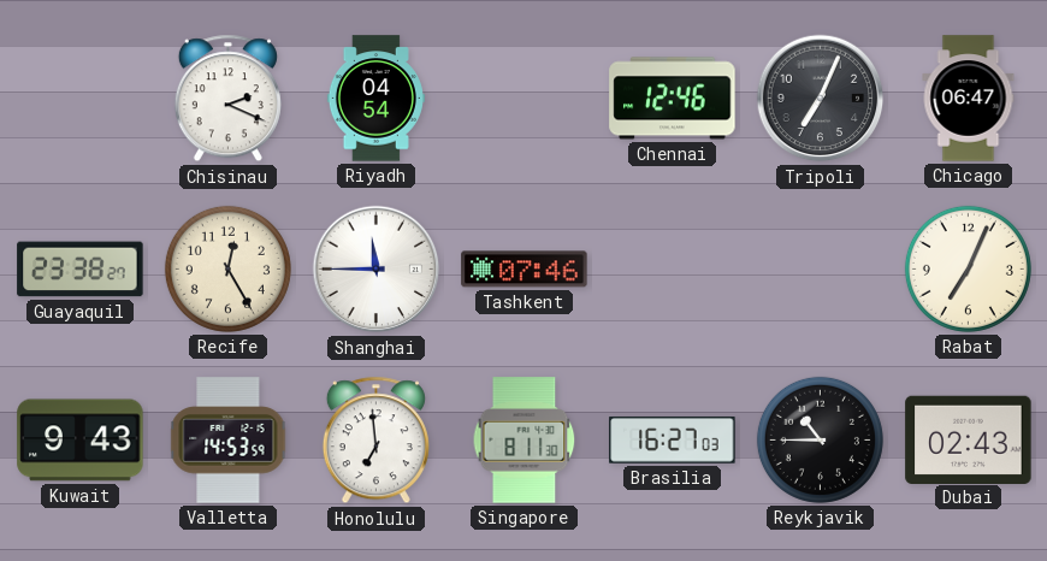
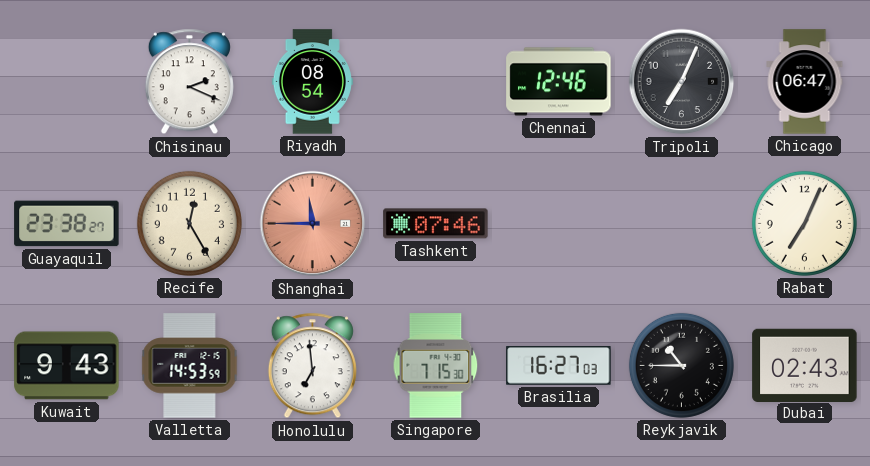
Riyadh: 04:54 -> 08:54
Shanghai dial: white -> salmon
Singapore: 8:11 -> 7:15
